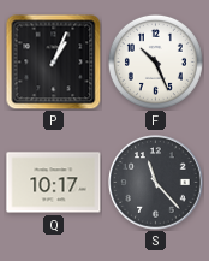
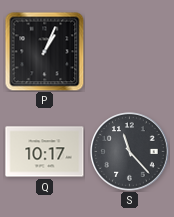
F: 10:26 -> none
